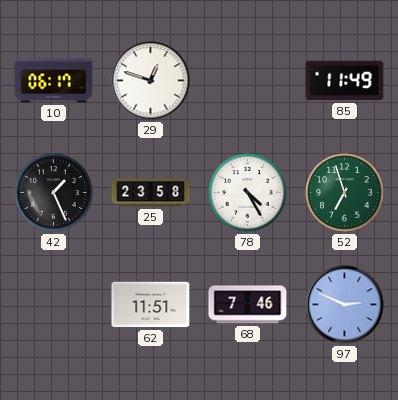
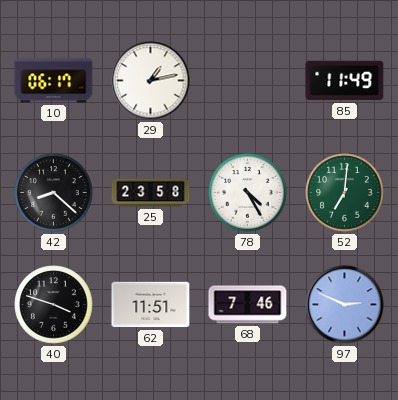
29: 12:48 -> 1:13
42: 1:26 -> 8:22
52: 6:57 -> 7:01
40: none -> 3:48
